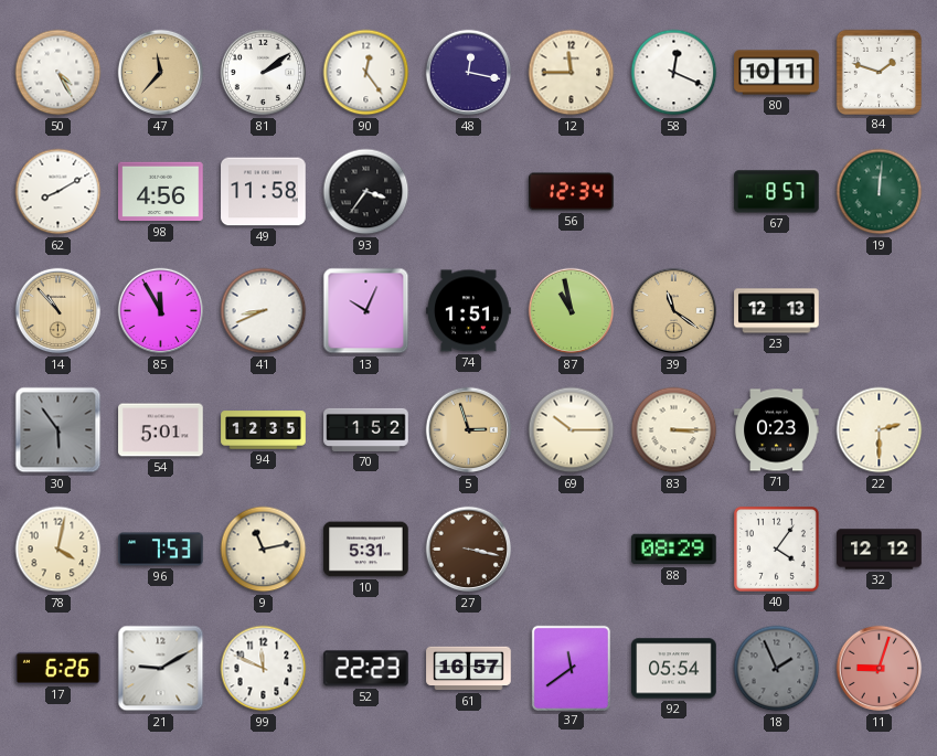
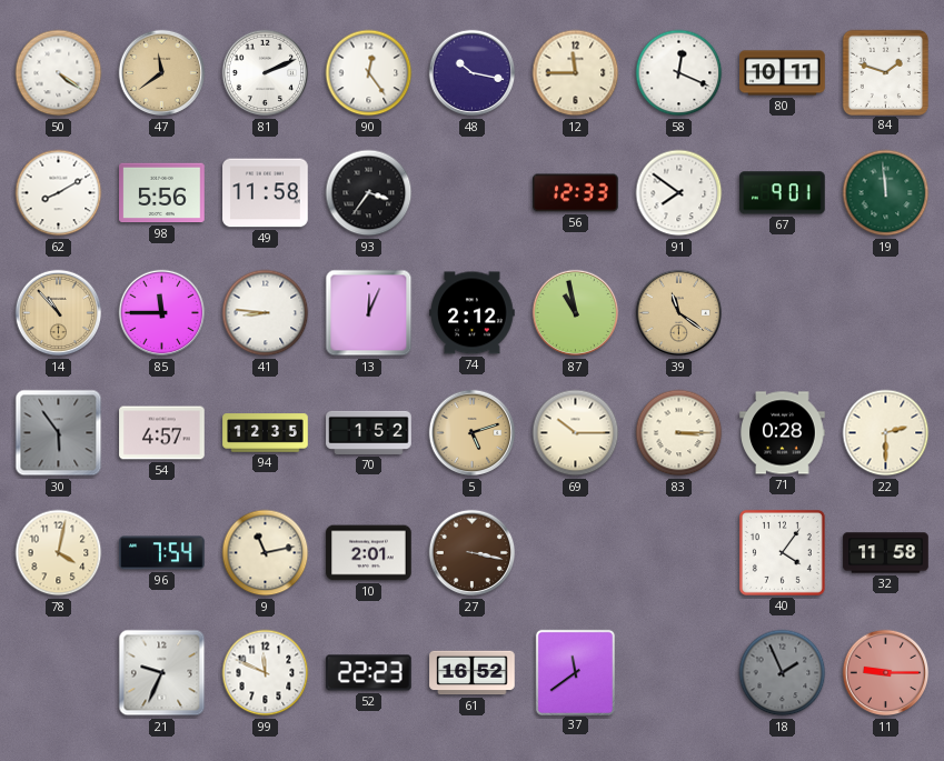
50: 4:25 -> 4:21
47: 11:37 -> 11:39
81: 2:09 -> 2:11
48: 12:17 -> 10:17
98: 4:56 -> 5:56
56: 12:34 -> 12:33
91: none -> 7:51
67: 8:57 -> 9:01
19: 12:01 -> 11:59
85: 11:55 -> 11:45
41: 8:41 -> 8:46
13: 10:04 -> 12:04
74: 1:51 -> 2:12
23: 12:13 -> none
54: 5:01 -> 4:57
5: 2:57 -> 5:12
71: 0:23 -> 0:28
96: 7:53 -> 7:54
10: 5:31 -> 2:01
88: 08:29 -> none
32: 12:12 -> 11:58
17: 6:26 -> none
21: 9:10 -> 9:34
61: 16:57 -> 16:52
92: 05:54 -> none
11: 9:03 -> 9:15
